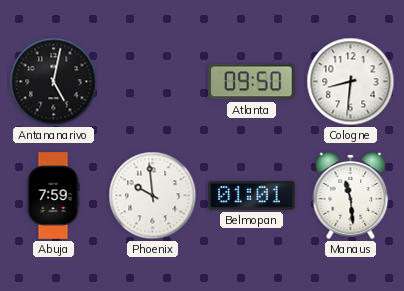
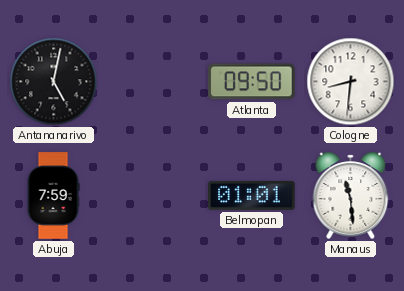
Phoenix: 9:59 -> none
